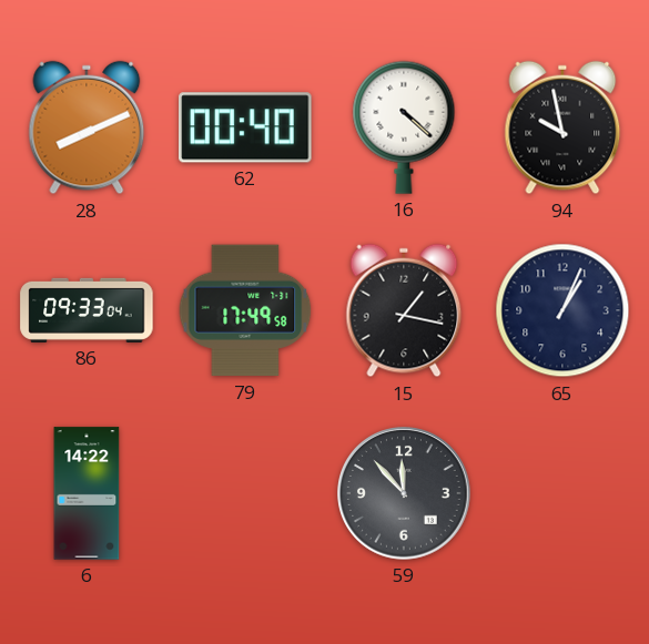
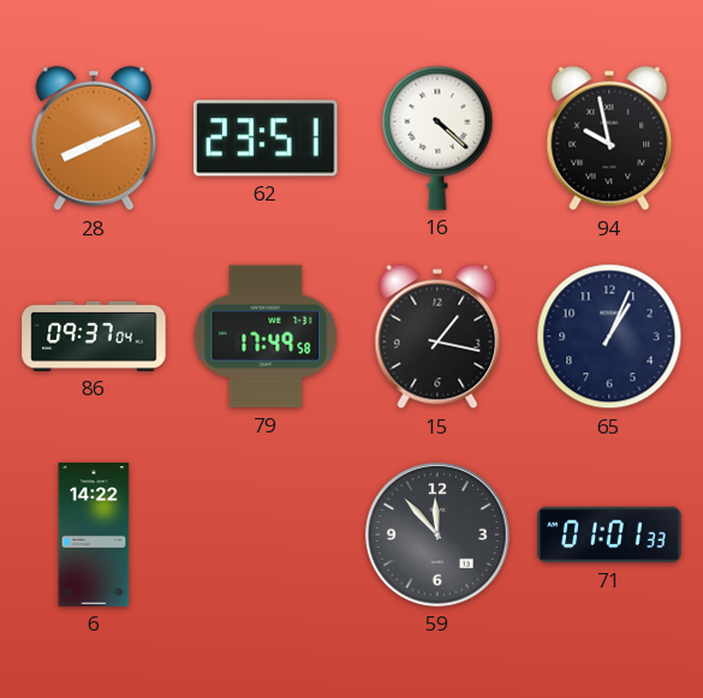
62: 00:40 -> 23:51
86: 09:33 -> 09:37
71: none -> 01:01
